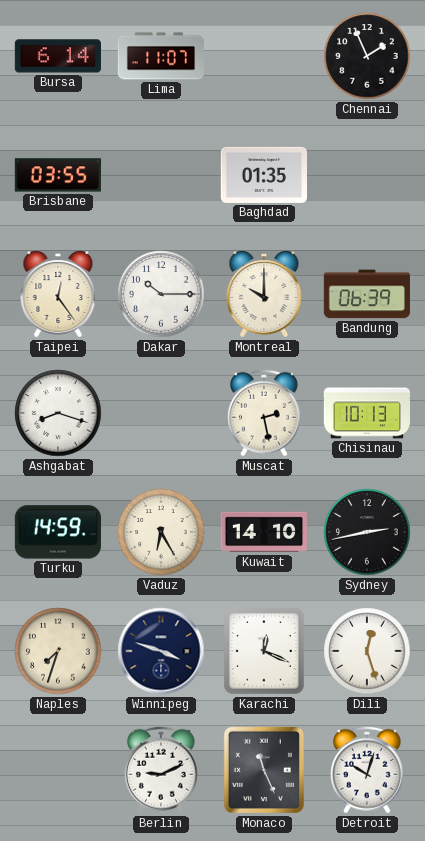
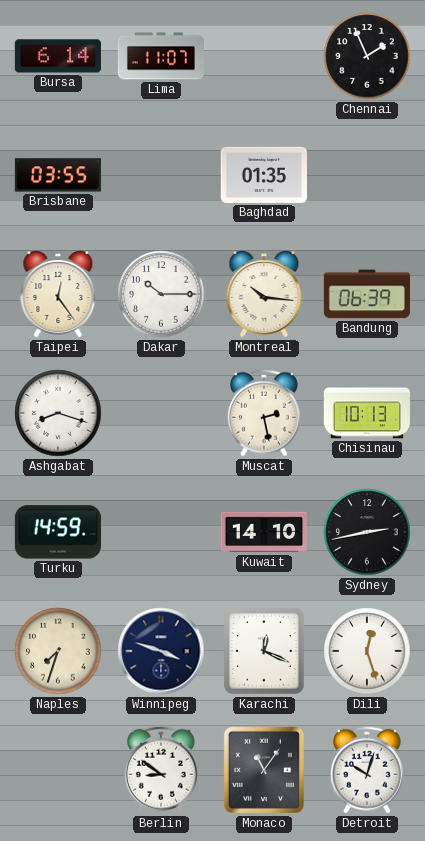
Montreal: 10:00 -> 10:16
Vaduz: 6:25 -> none
Berlin: 9:11 -> 8:51
Monaco: 11:26 -> 11:06
